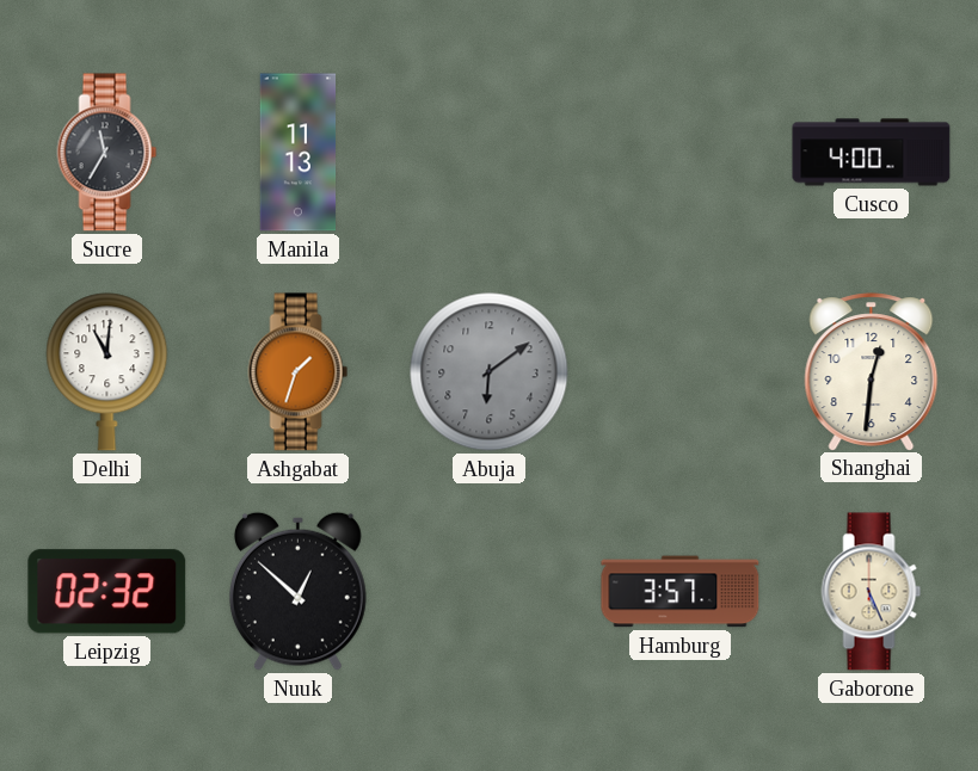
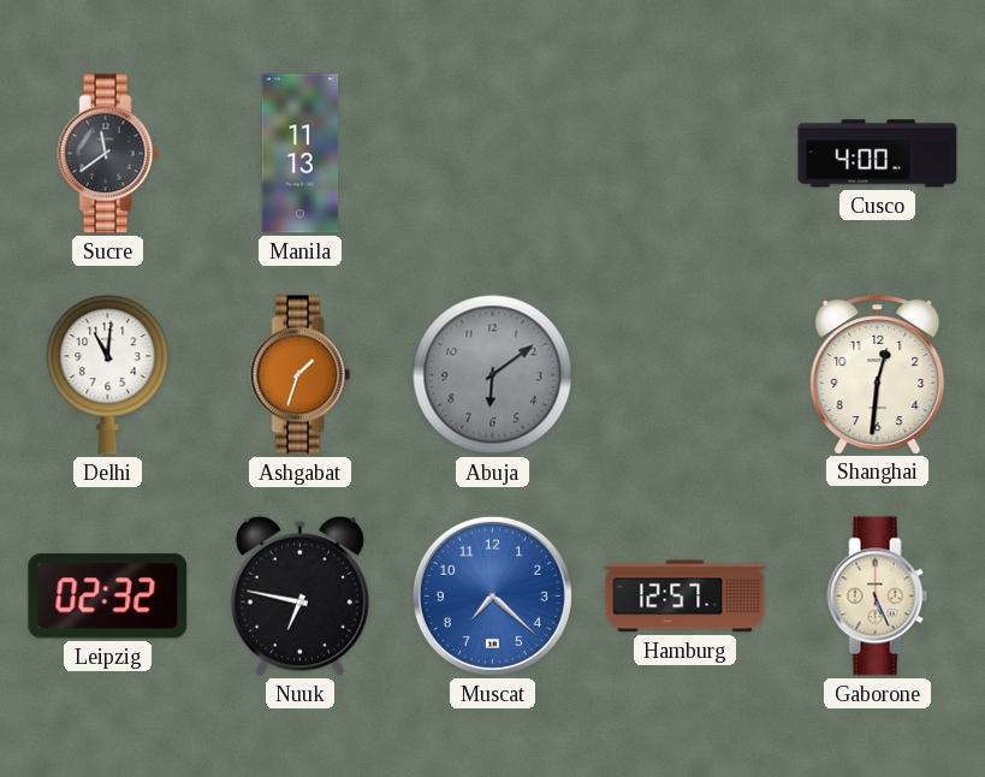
Sucre: 11:35 -> 11:39
Nuuk: 12:52 -> 6:47
Muscat: none -> 7:22
Hamburg: 3:57 -> 12:57
